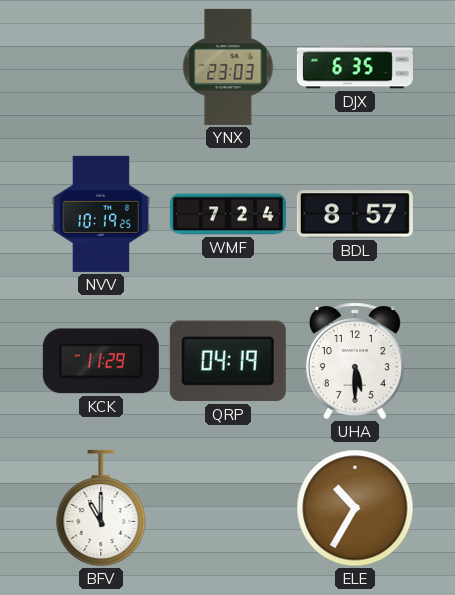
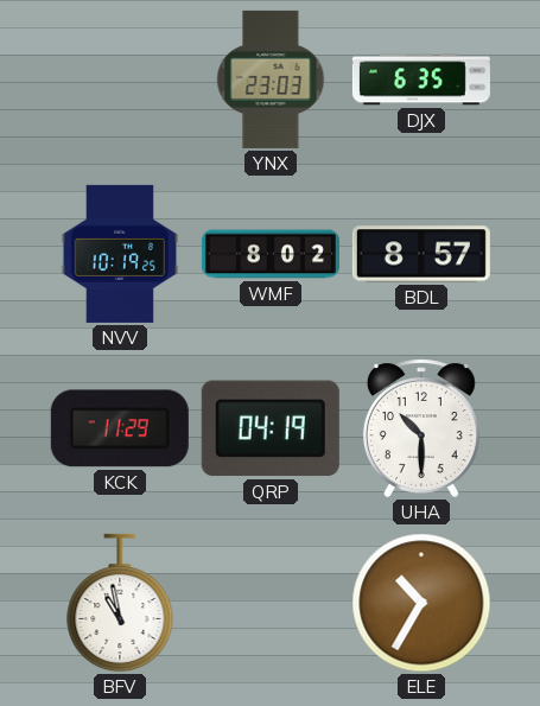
WMF: 7:24 -> 8:02
UHA: 5:30 -> 10:30
BFV: 11:00 -> 10:58
